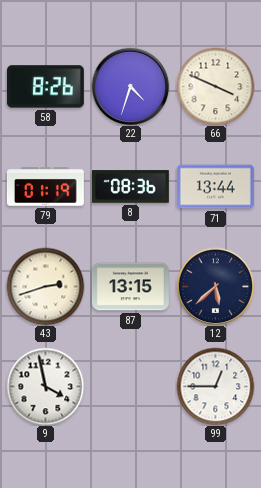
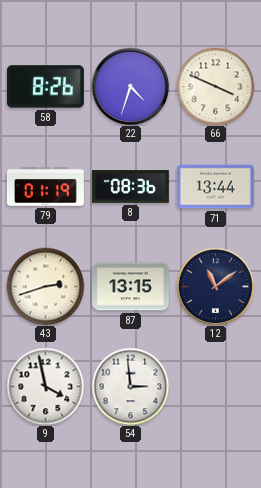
12: 5:38 -> 11:09
54: none -> 2:59
99: 12:45 -> none
